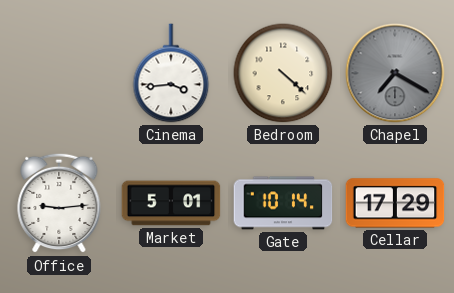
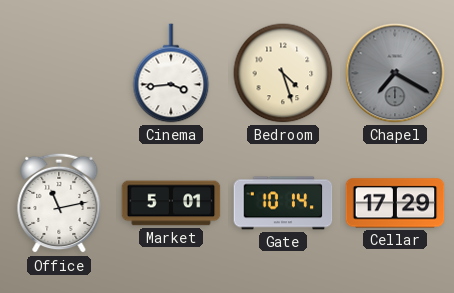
Bedroom: 4:22 -> 4:27
Office: 9:14 -> 11:13
